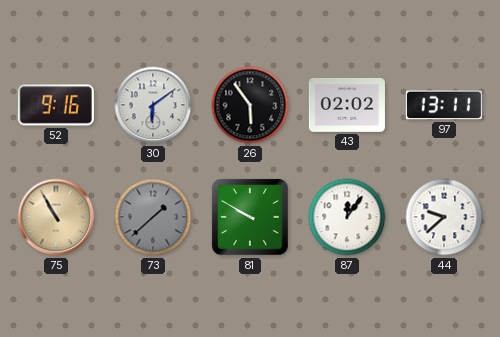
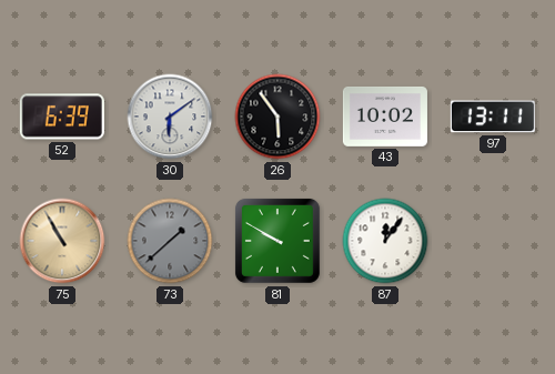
52: 9:16 -> 6:39
43: 02:02 -> 10:02
44: 9:38 -> none
